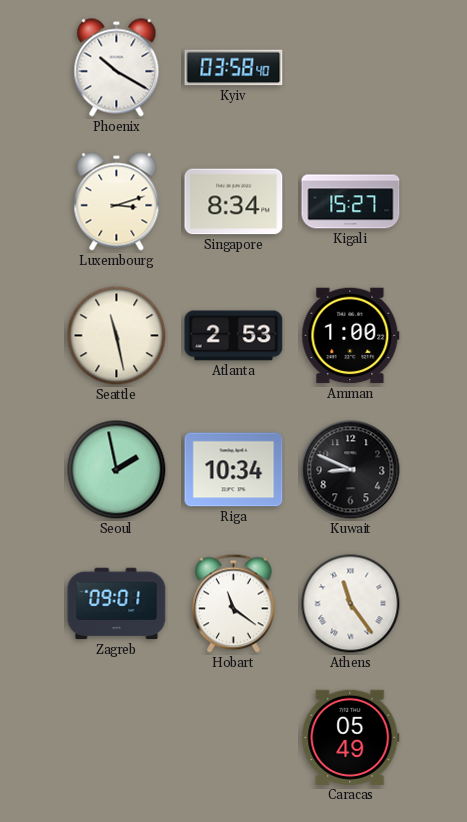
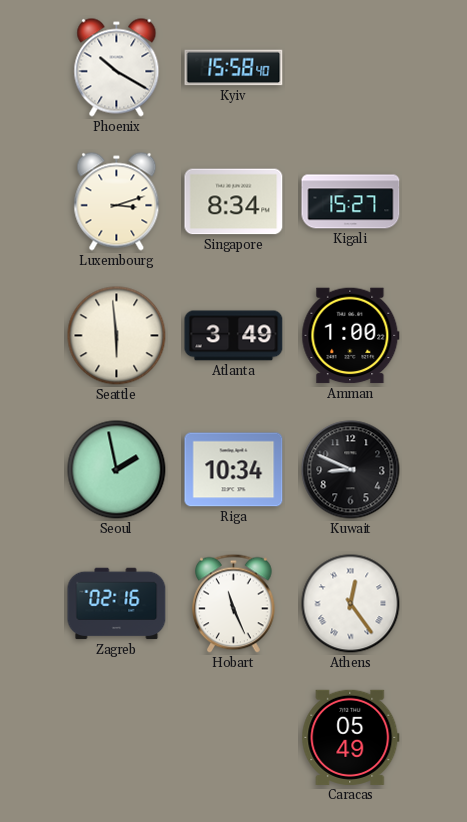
Kyiv: 03:58 -> 15:58
Seattle: 11:28 -> 5:59
Atlanta: 2:53 -> 3:49
Zagreb: 09:01 -> 02:16
Hobart: 11:21 -> 11:26
Athens: 11:24 -> 12:24
